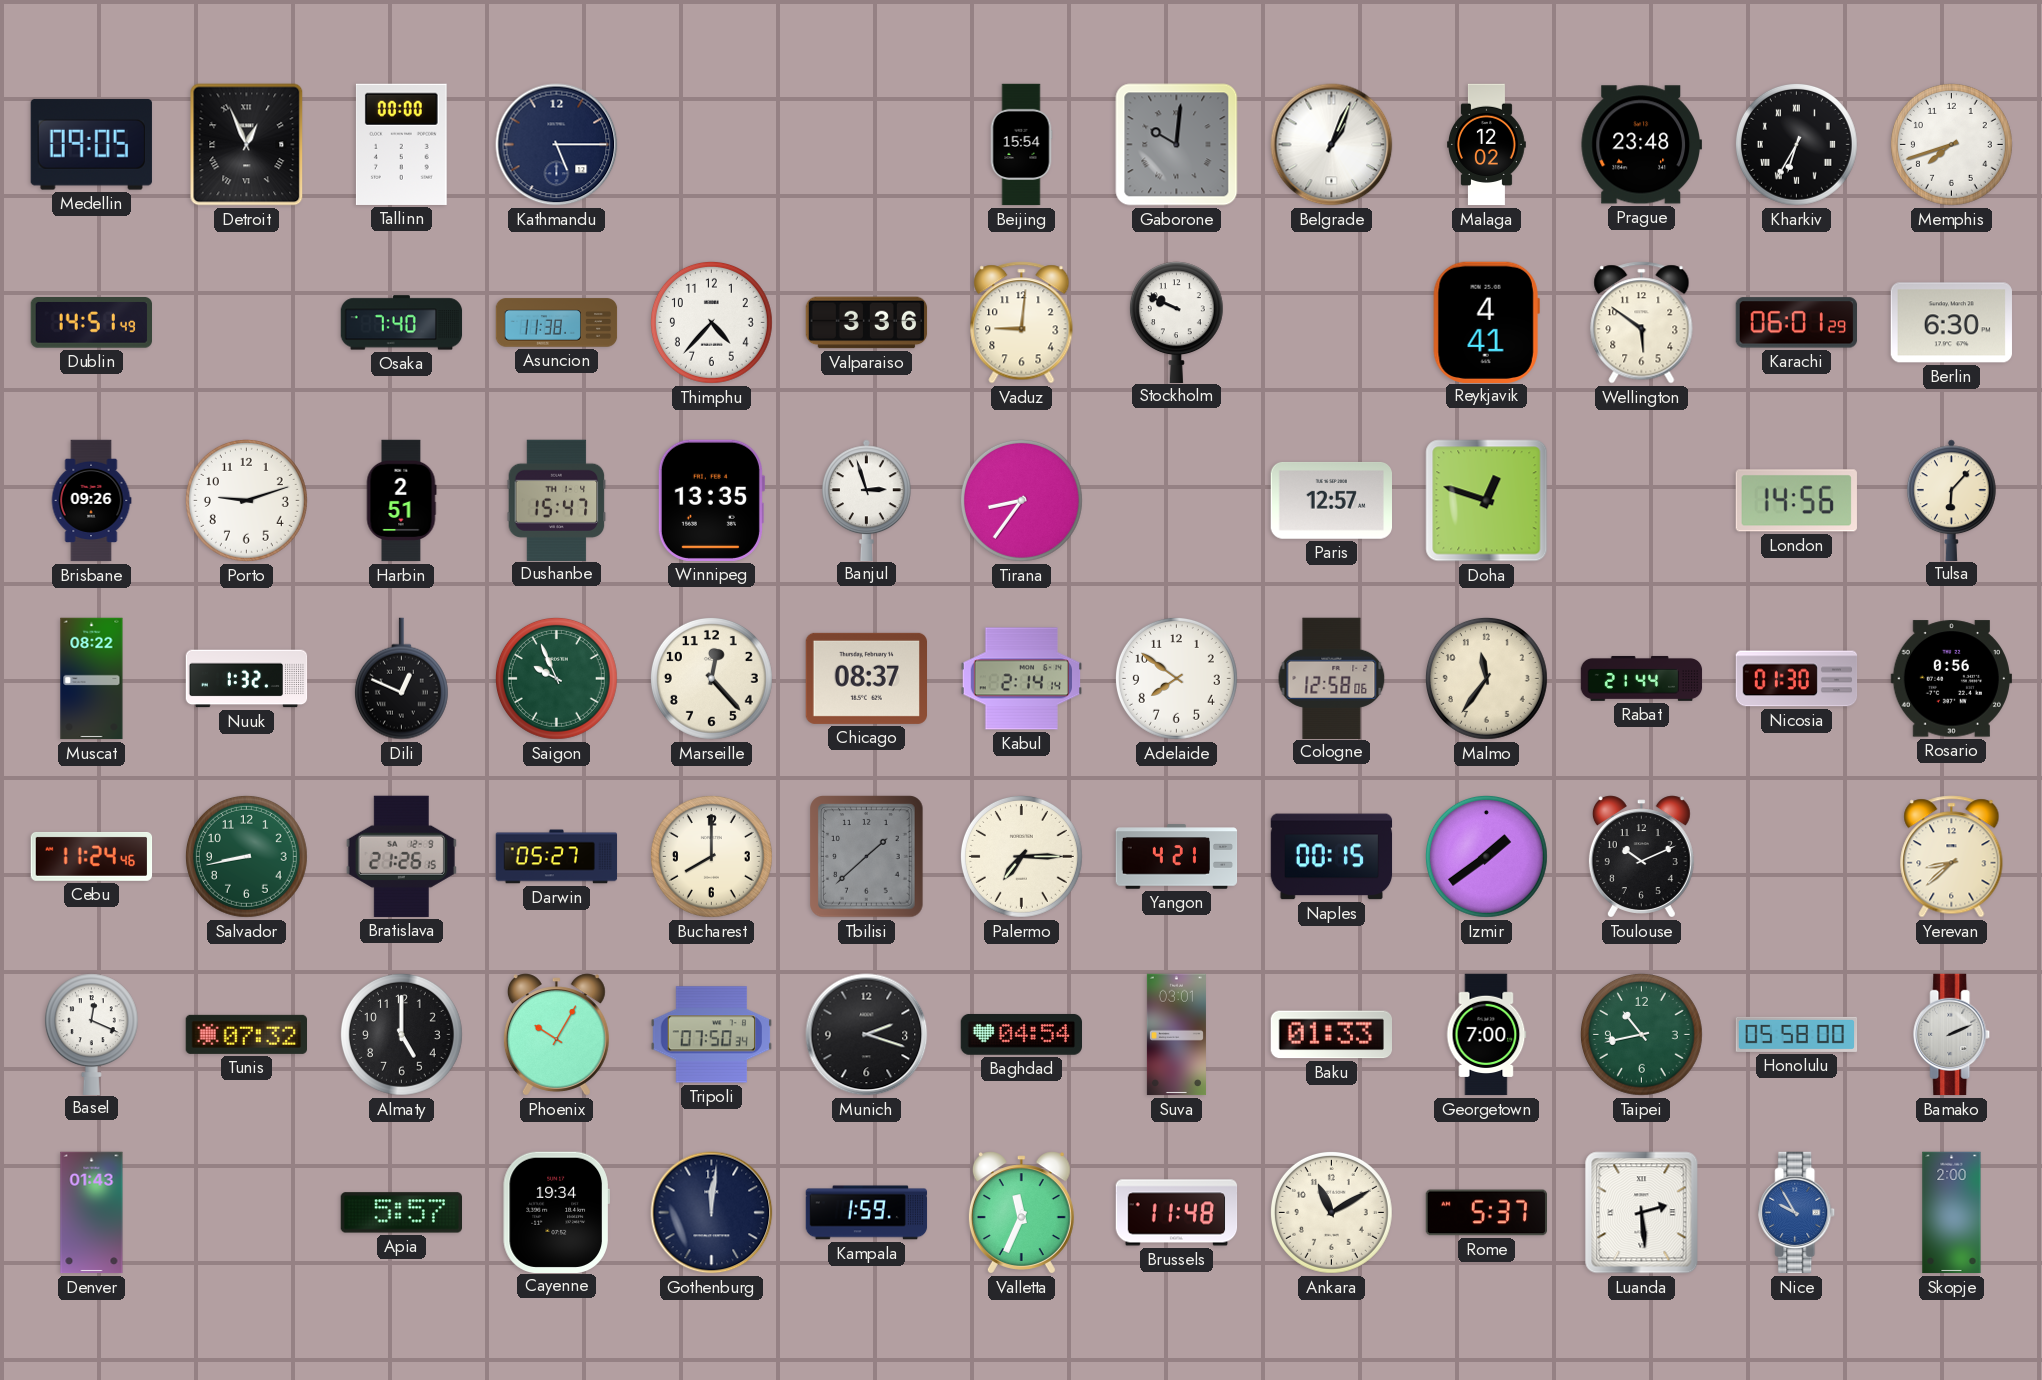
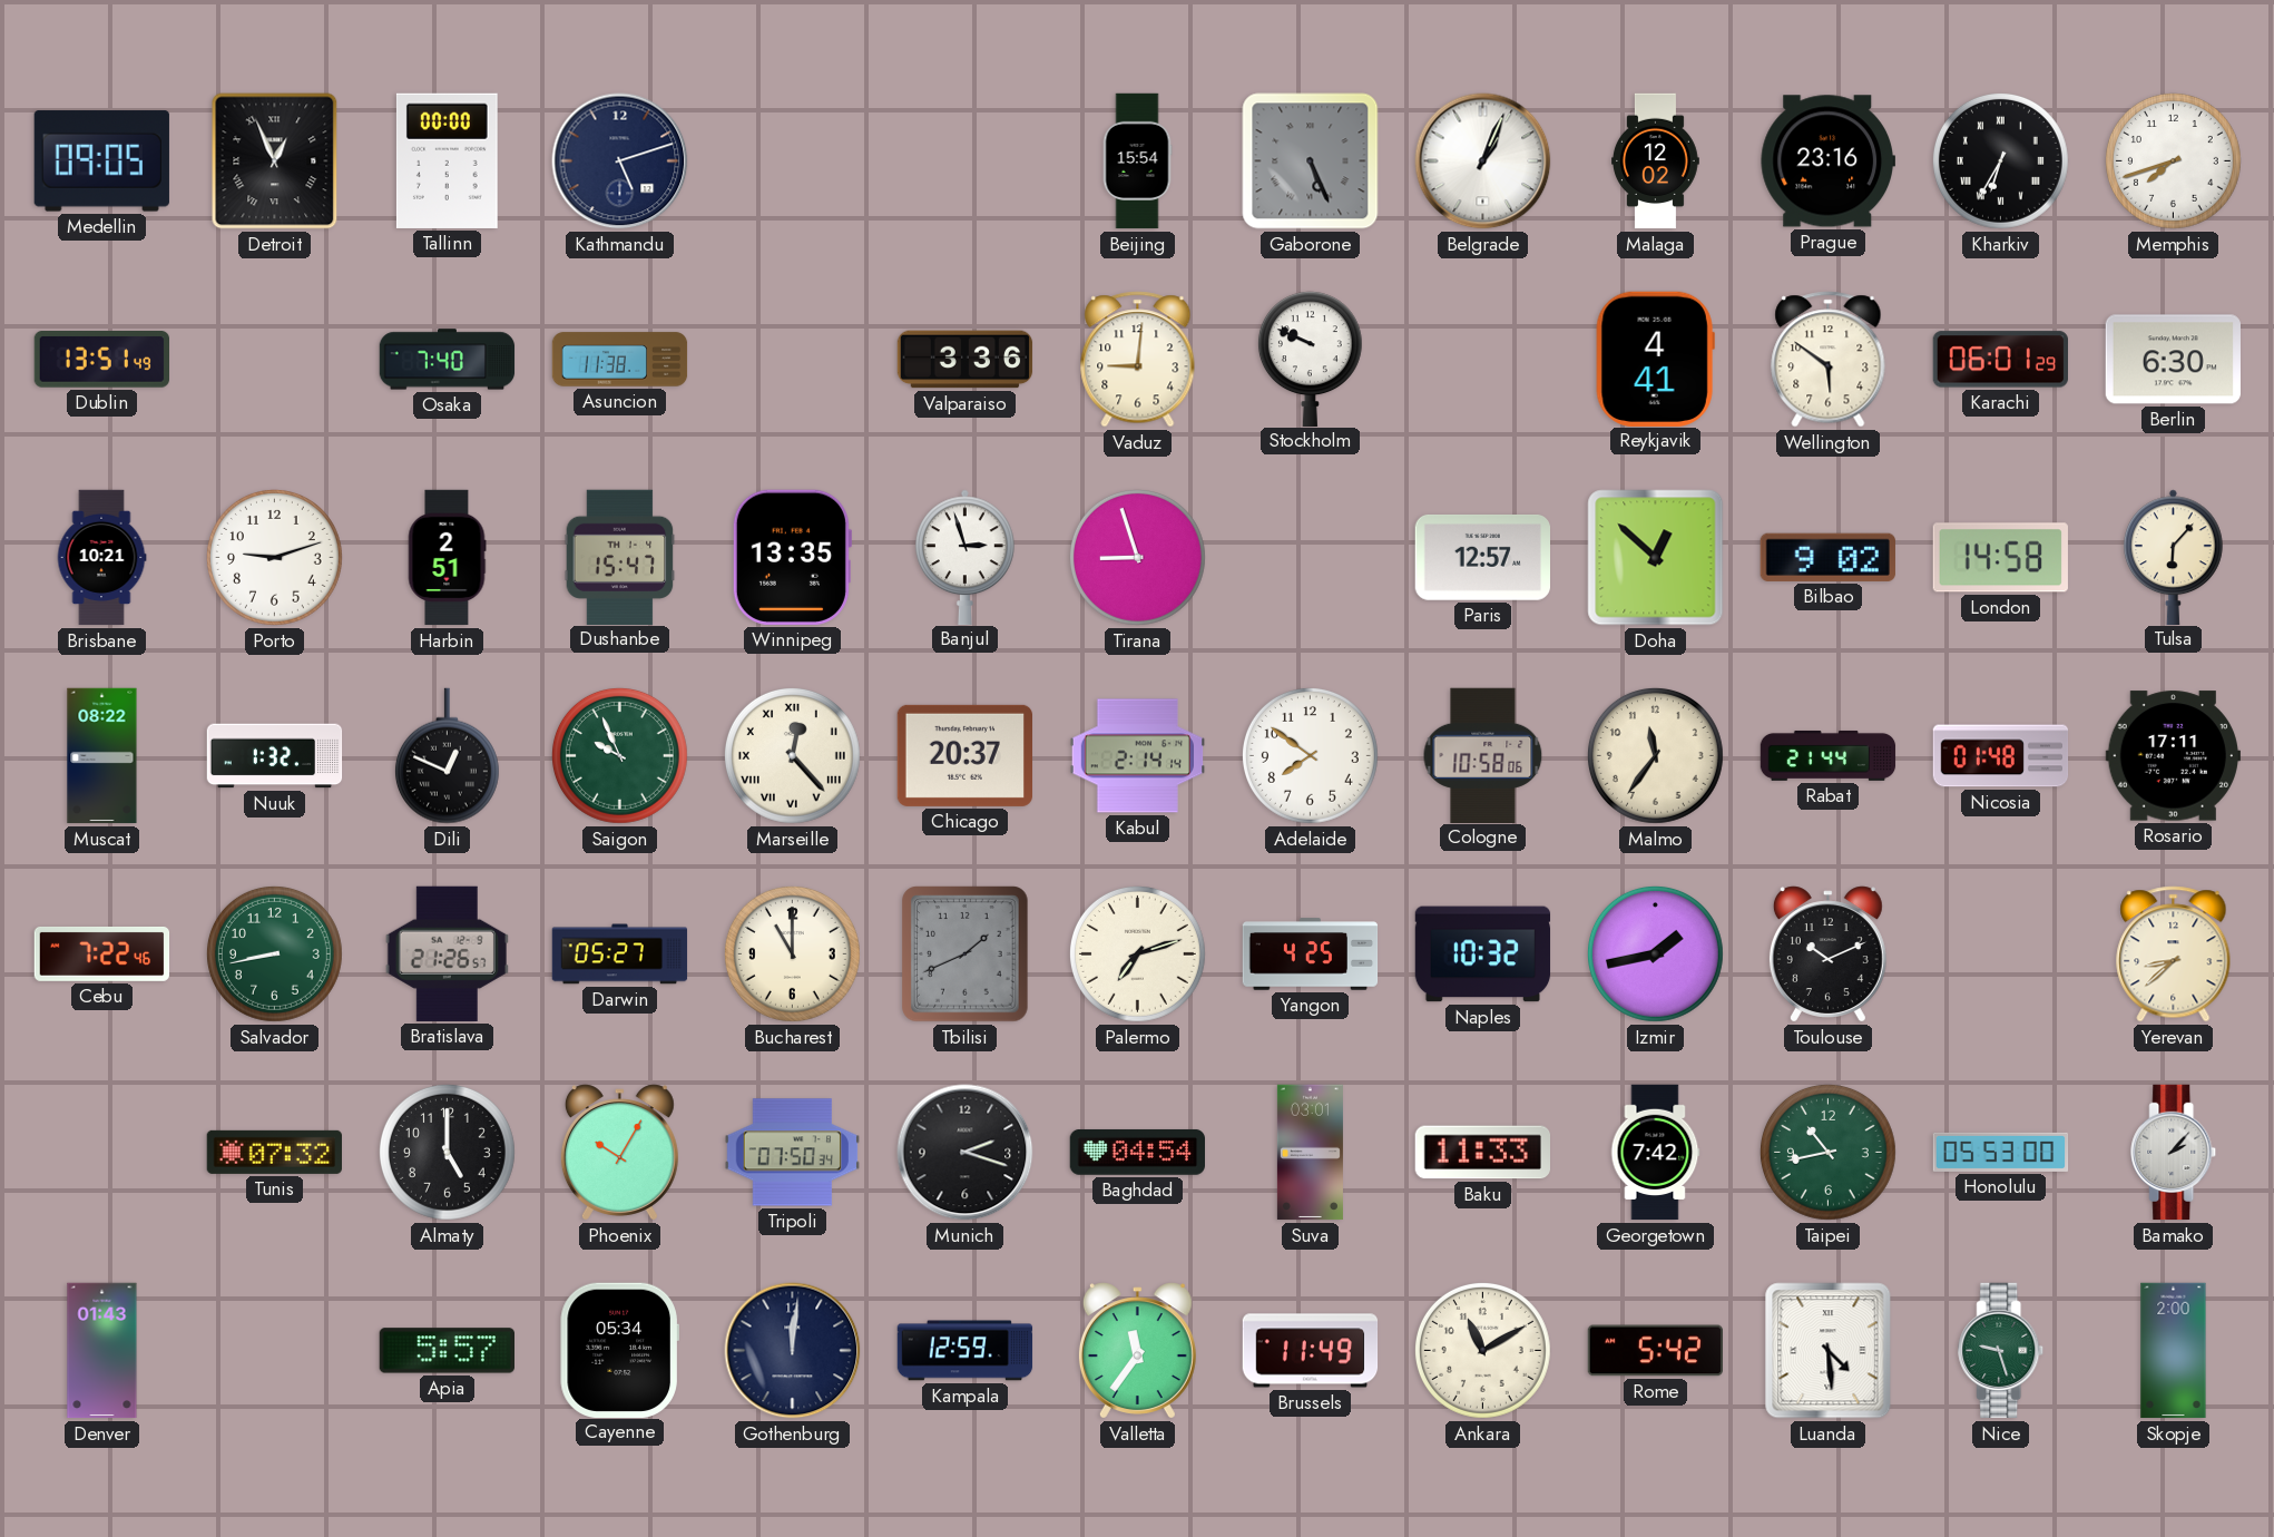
Kathmandu: 5:15 -> 5:12
Gaborone: 10:01 -> 5:26
Prague: 23:48 -> 23:16
Dublin: 14:51 -> 13:51
Thimphu: 4:37 -> none
Brisbane: 09:26 -> 10:21
Tirana: 8:36 -> 8:57
Doha: 12:48 -> 12:52
Bilbao: none -> 9:02
London: 14:56 -> 14:58
Marseille numerals: Arabic -> Roman
Chicago: 08:37 -> 20:37
Cologne: 12:58 -> 10:58
Nicosia: 01:30 -> 01:48
Rosario: 0:56 -> 17:11
Cebu: 11:24 -> 7:22
Bratislava: 21:26:15 -> 21:26:57
Bucharest: 8:00 -> 11:00
Tbilisi: 1:38 -> 1:41
Palermo: 7:15 -> 7:12
Yangon: 4:21 -> 4:25
Naples: 00:15 -> 10:32
Izmir: 1:39 -> 1:43
Basel: 12:19 -> none
Baku: 01:33 -> 11:33
Georgetown: 7:00 -> 7:42
Honolulu: 05:58 -> 05:53
Bamako: 2:11 -> 2:07
Cayenne: 19:34 -> 05:34
Kampala: 1:59 -> 12:59
Valletta: 11:34 -> 11:36
Brussels: 11:48 -> 11:49
Rome: 5:37 -> 5:42
Luanda: 2:29 -> 4:29
Nice: 9:55 -> 9:27
Nice dial: blue -> green
